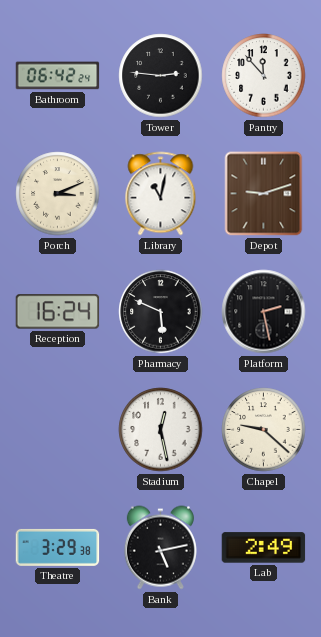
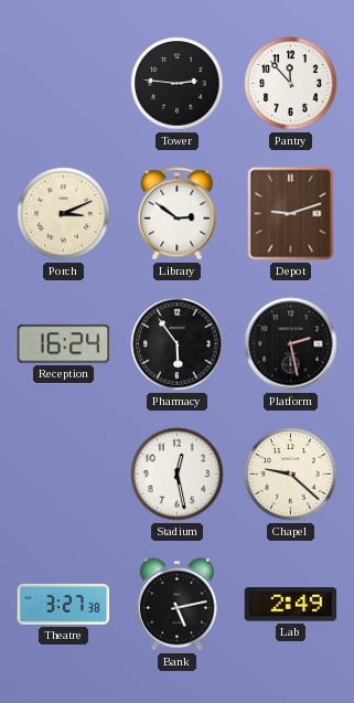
Bathroom: 06:42 -> none
Library: 11:02 -> 2:51
Pharmacy: 5:49 -> 5:54
Theatre: 3:29 -> 3:27
